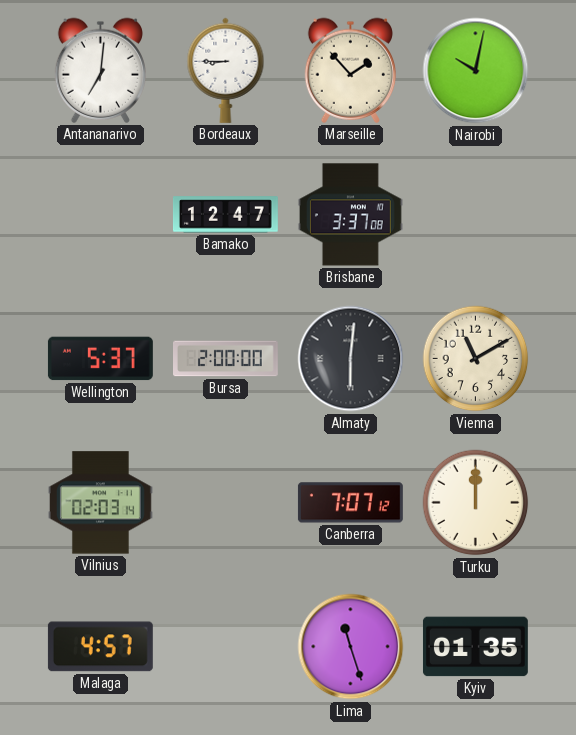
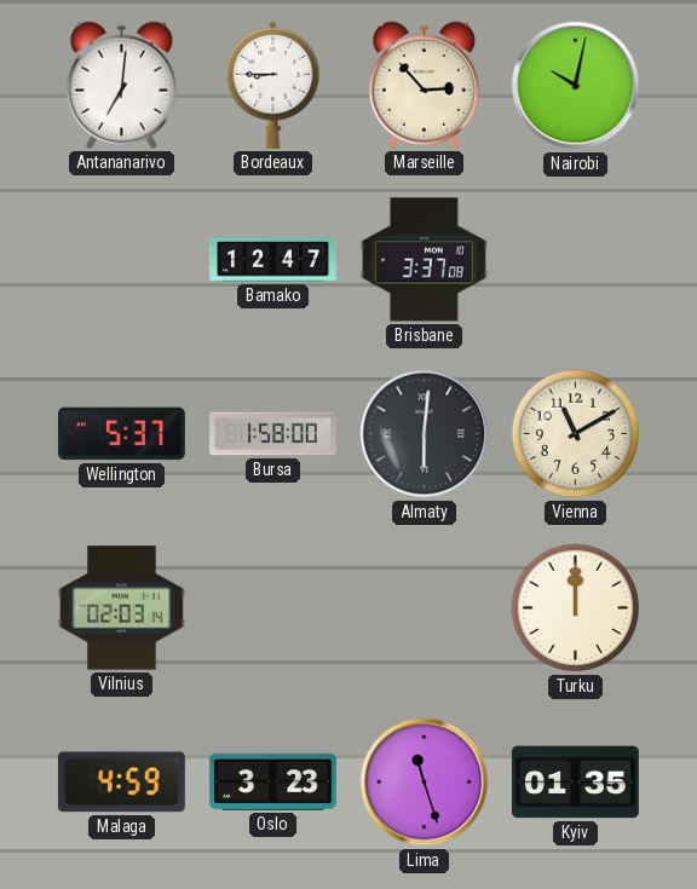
Marseille: 1:53 -> 2:53
Bursa: 2:00 -> 1:58
Canberra: 7:07 -> none
Malaga: 4:57 -> 4:59
Oslo: none -> 3:23
